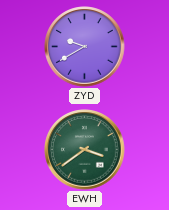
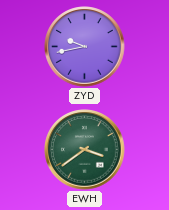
ZYD: 9:40 -> 9:43
